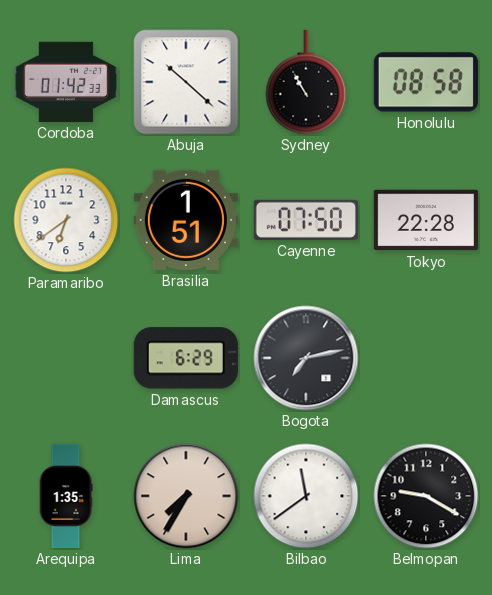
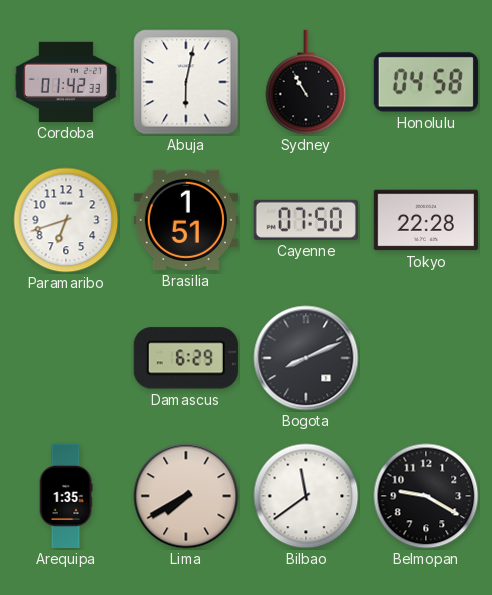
Abuja: 10:22 -> 6:02
Honolulu: 08:58 -> 04:58
Paramaribo: 6:39 -> 6:42
Bogota: 7:13 -> 8:11
Lima: 7:35 -> 7:40
